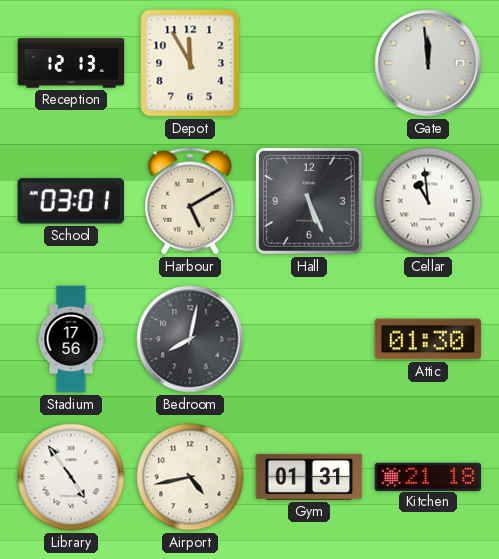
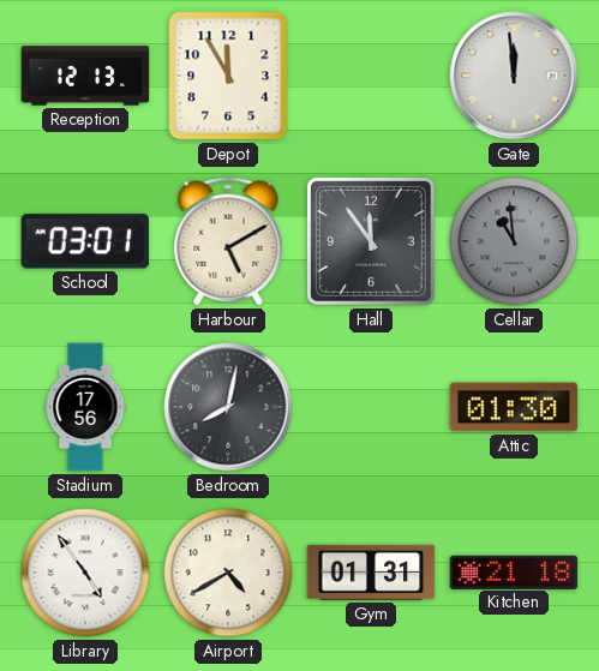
Hall: 5:26 -> 11:54
Cellar dial: white -> grey
Airport: 4:43 -> 4:40
